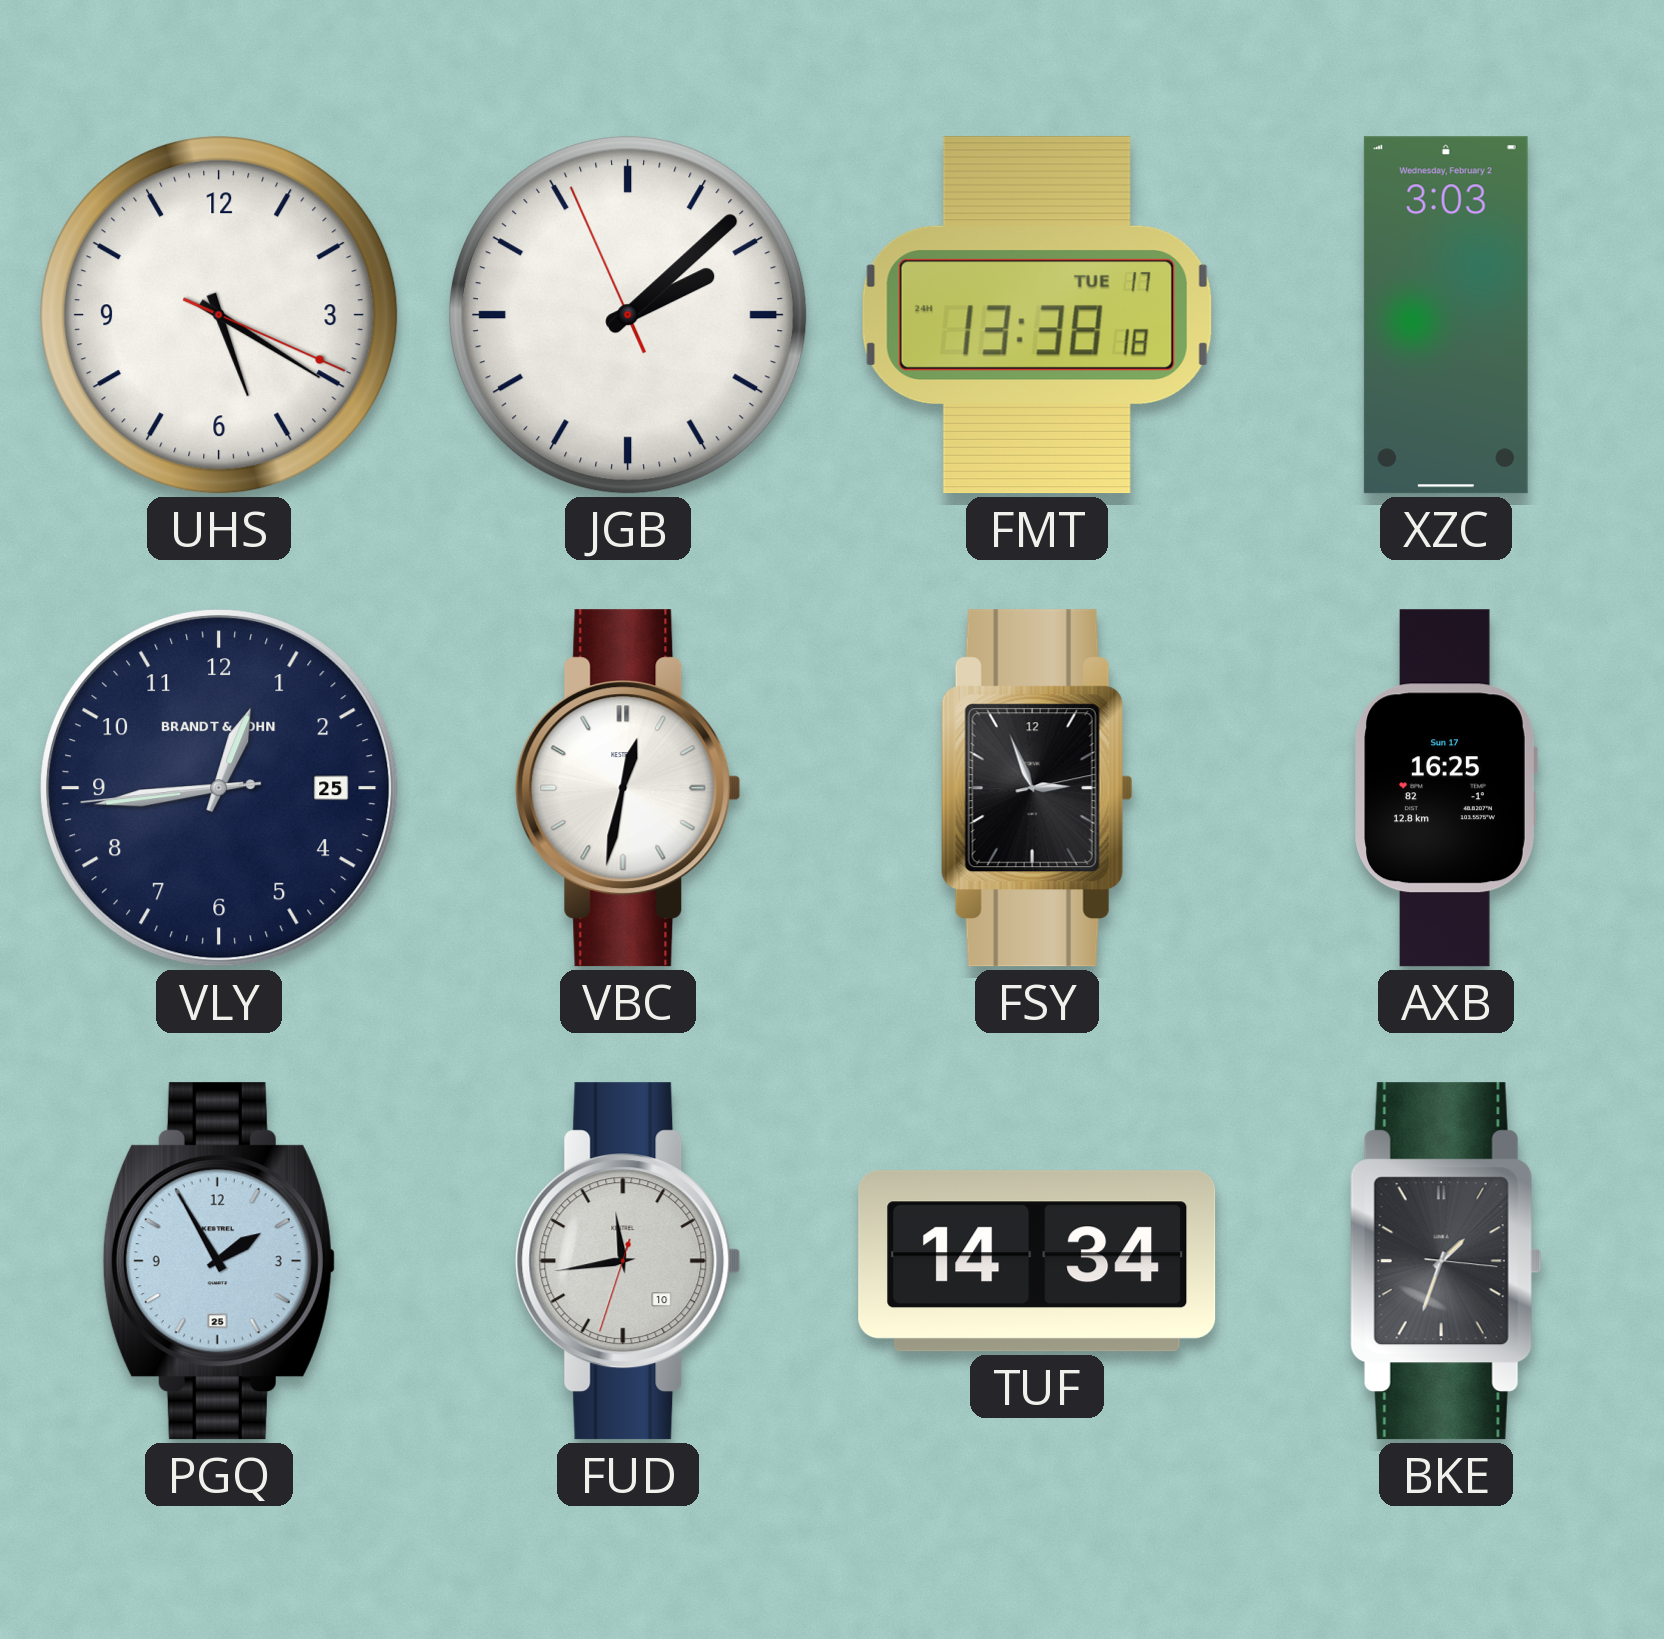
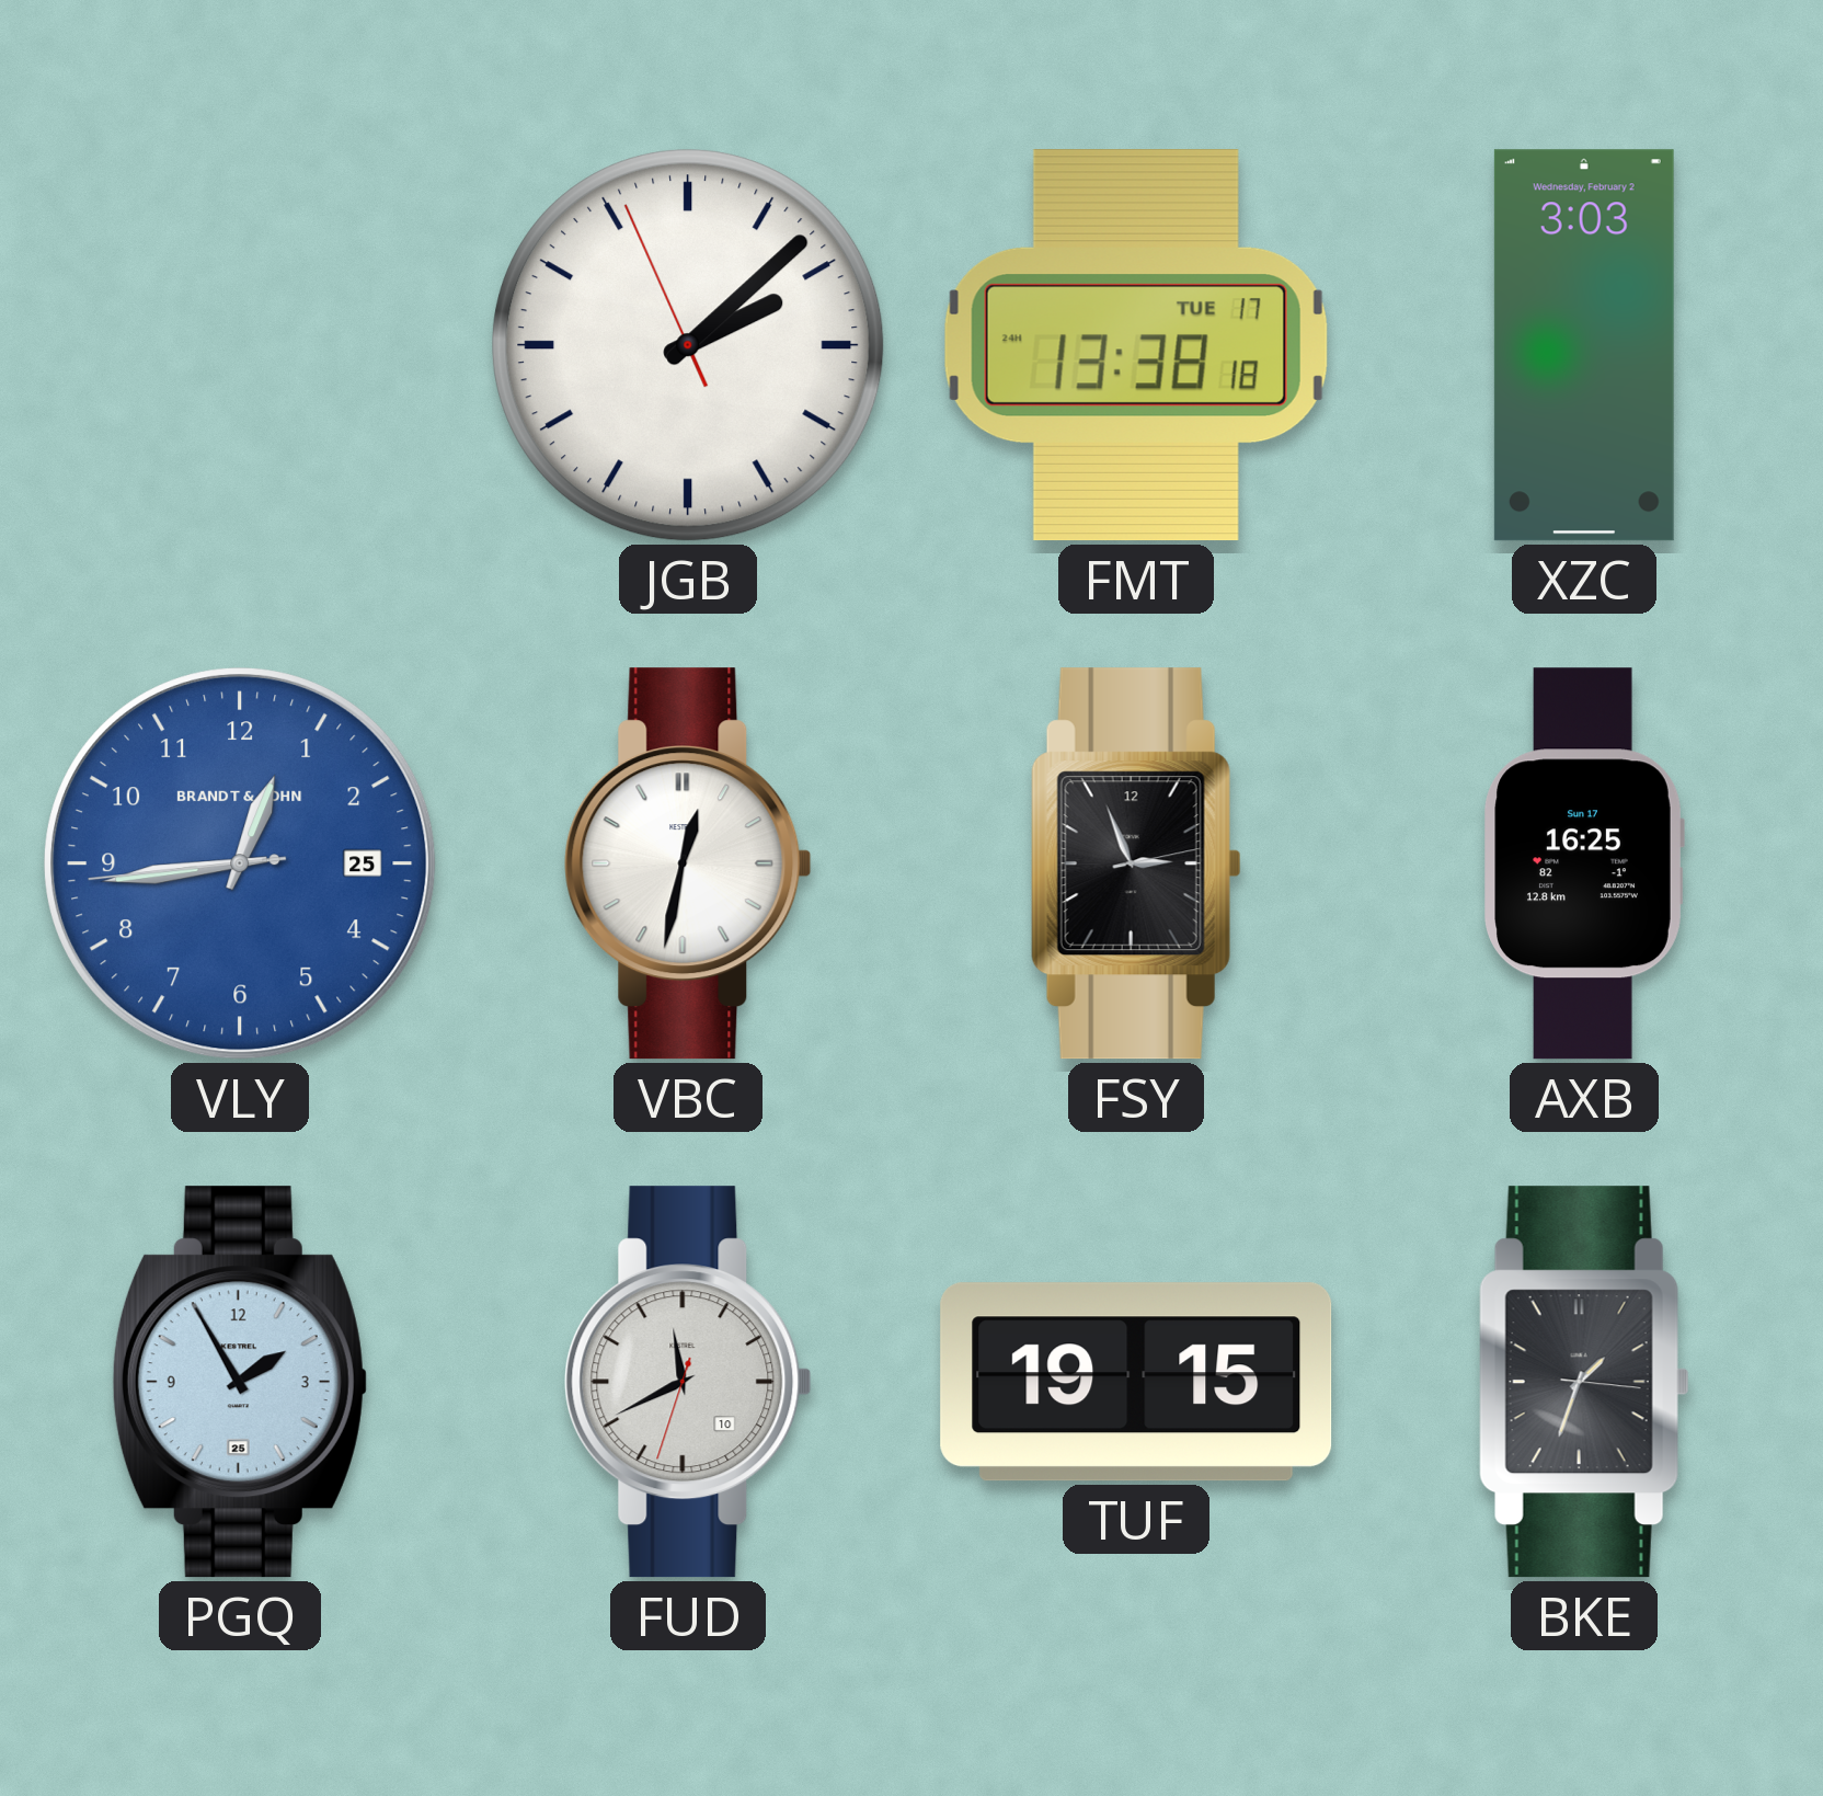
UHS: 5:20 -> none
VLY dial: navy -> blue
FUD: 11:43 -> 11:40
TUF: 14:34 -> 19:15
